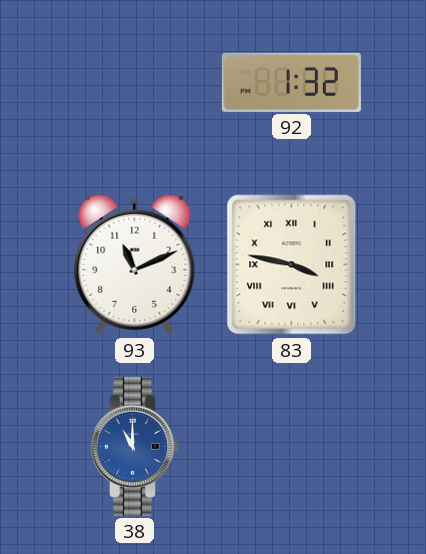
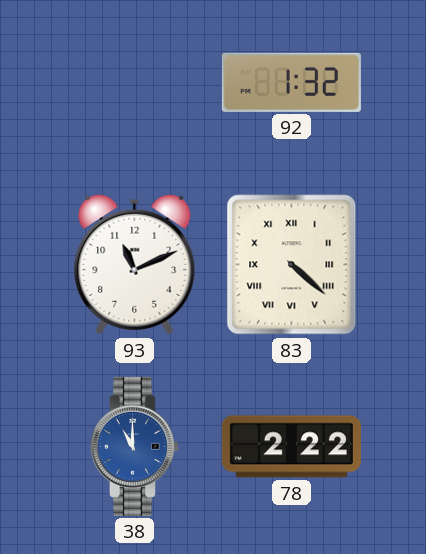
83: 3:47 -> 4:22
78: none -> 2:22
